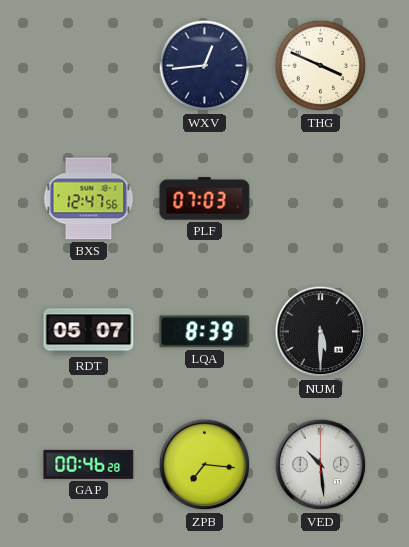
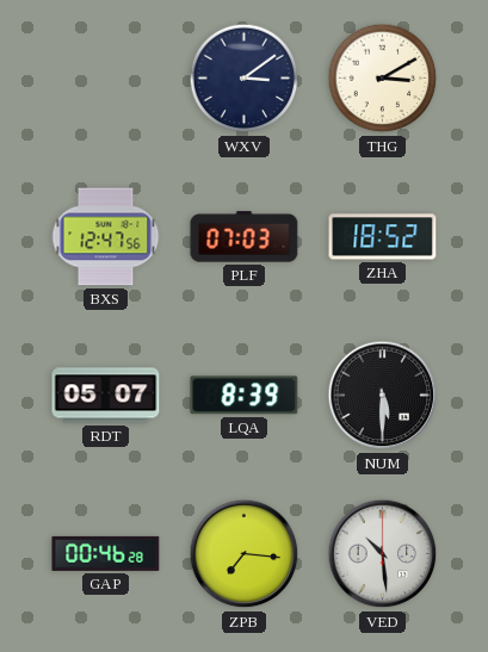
WXV: 12:44 -> 3:09
THG: 3:49 -> 3:10
ZHA: none -> 18:52
